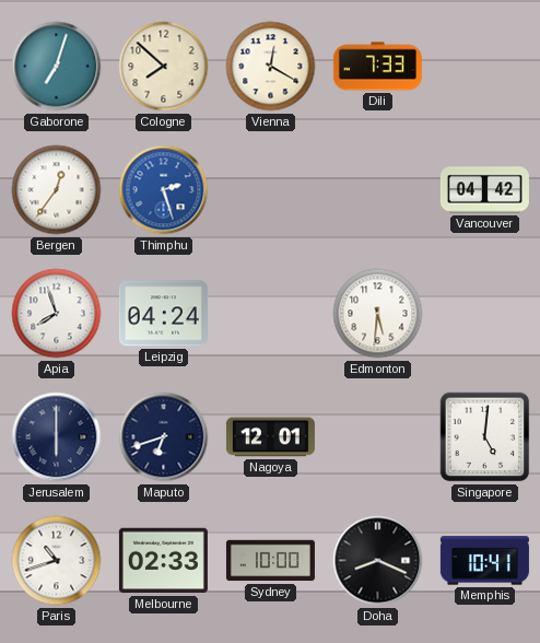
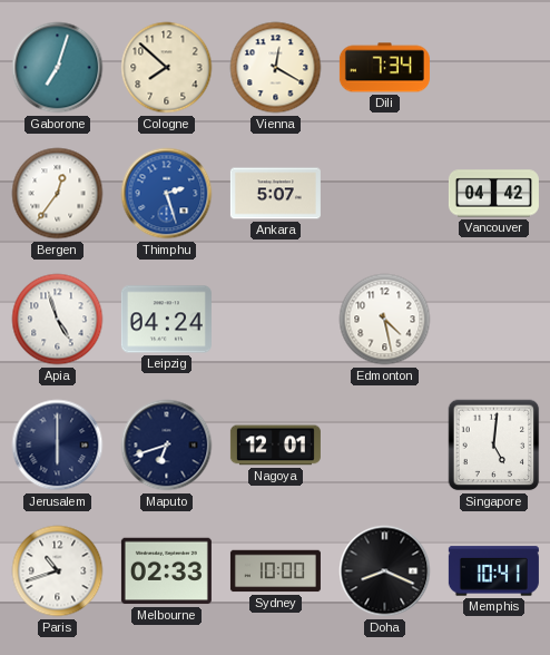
Dili: 7:33 -> 7:34
Ankara: none -> 5:07
Apia: 7:57 -> 4:57
Edmonton: 5:31 -> 4:28
